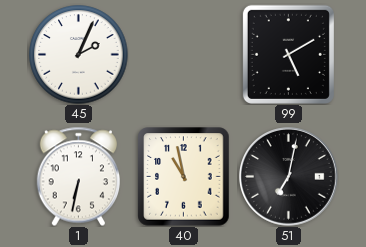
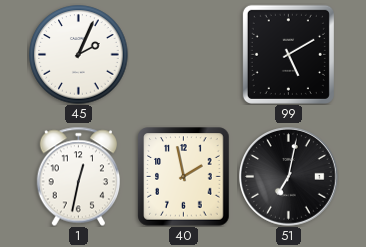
1: 6:32 -> 12:32
40: 10:58 -> 1:58
